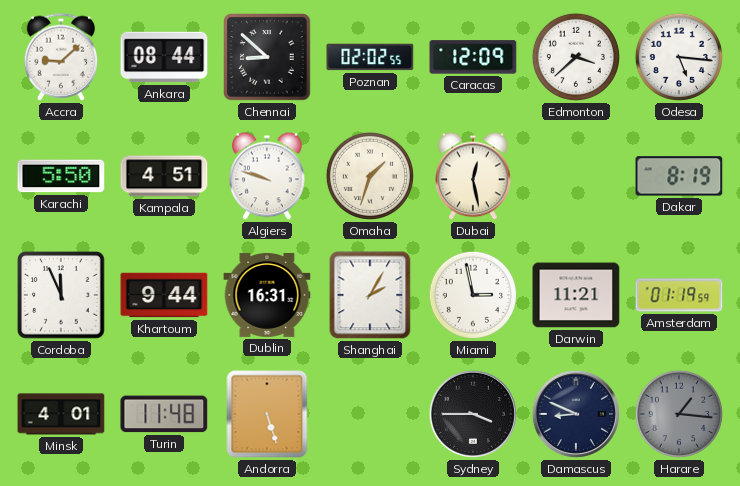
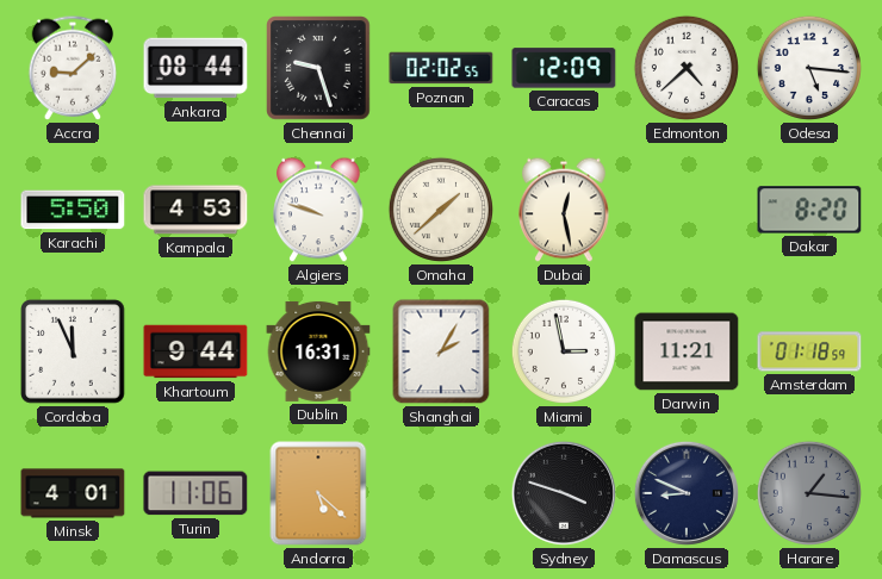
Chennai: 8:52 -> 9:27
Edmonton: 3:38 -> 4:38
Kampala: 4:51 -> 4:53
Omaha: 1:33 -> 1:38
Dakar: 8:19 -> 8:20
Amsterdam: 01:19 -> 01:18
Turin: 11:48 -> 11:06
Andorra: 5:27 -> 5:22
Sydney: 3:45 -> 3:48
